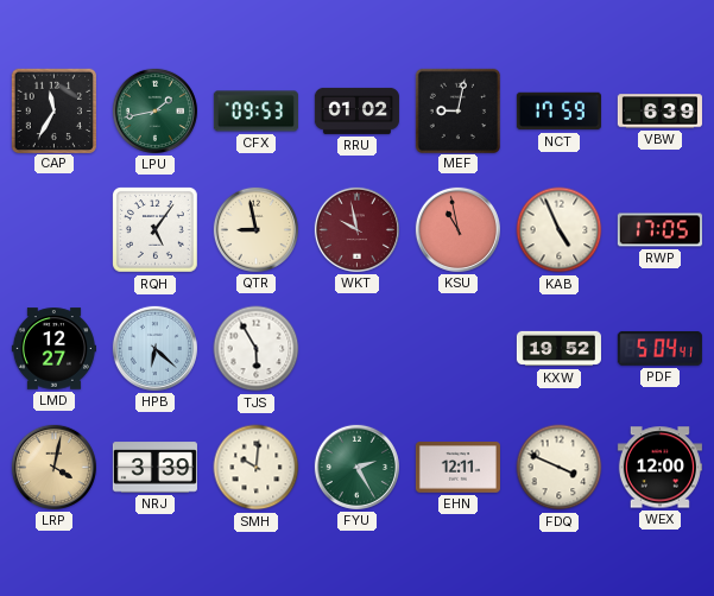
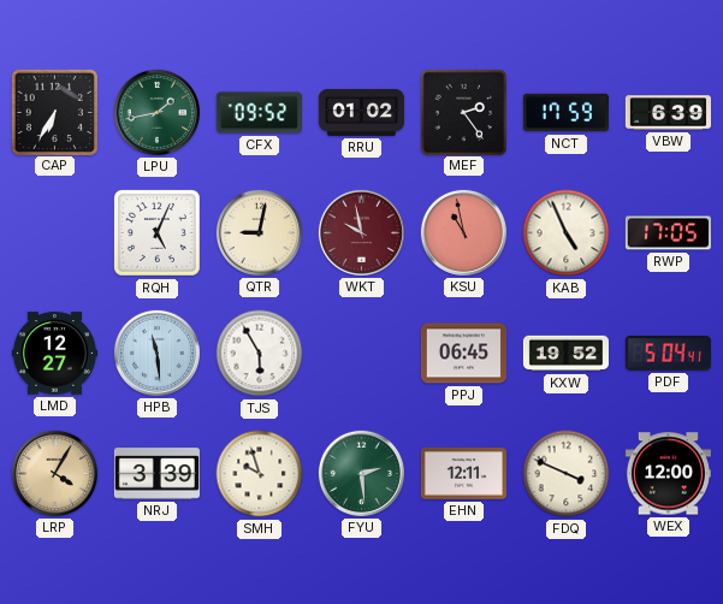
CAP: 11:35 -> 6:35
CFX: 09:53 -> 09:52
MEF: 9:02 -> 2:24
RQH: 5:06 -> 5:04
QTR: 8:58 -> 9:02
HPB: 6:22 -> 11:29
PPJ: none -> 06:45
LRP: 4:02 -> 4:05
SMH: 10:01 -> 9:57
FYU: 2:25 -> 2:29
